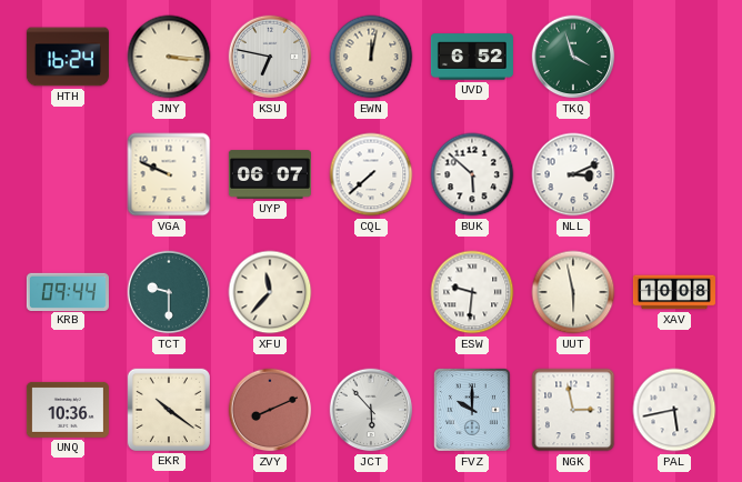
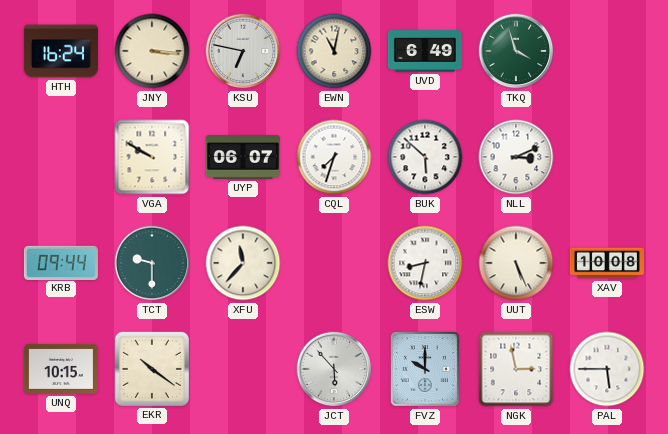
EWN: 12:02 -> 11:02
UVD: 6:52 -> 6:49
VGA: 9:49 -> 9:50
CQL: 7:38 -> 7:33
ESW: 9:31 -> 8:32
UUT: 5:58 -> 5:26
UNQ: 10:36 -> 10:15
ZVY: 8:11 -> none
PAL: 5:43 -> 5:45
